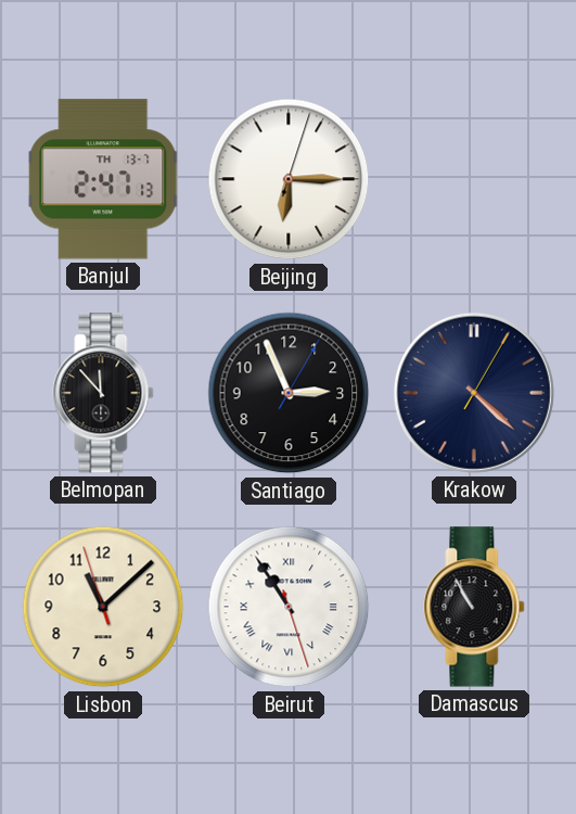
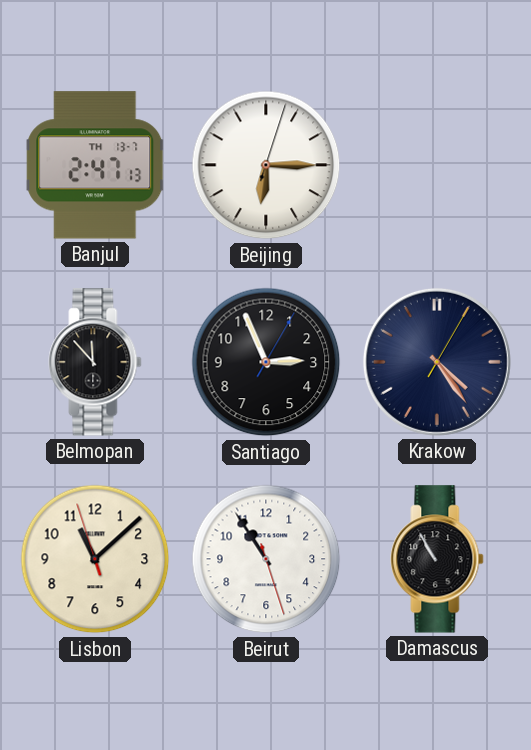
Krakow: 4:22 -> 4:24
Beirut numerals: Roman -> Arabic
